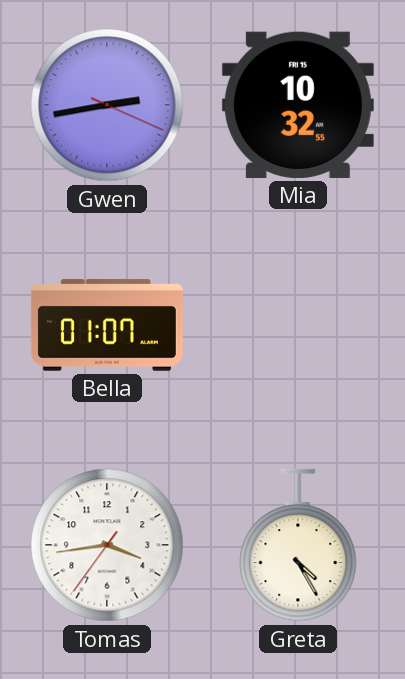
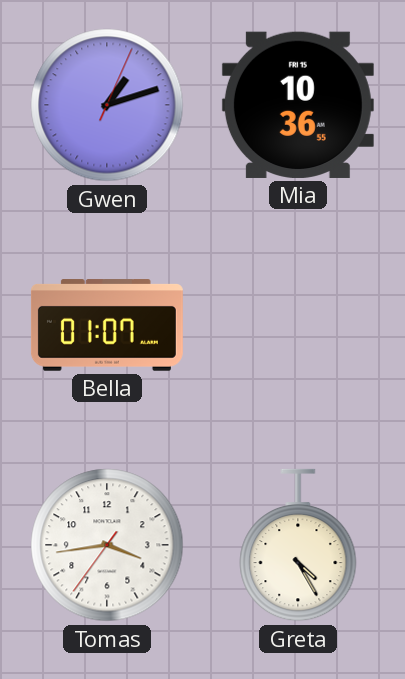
Gwen: 2:43 -> 1:12
Mia: 10:32 -> 10:36
